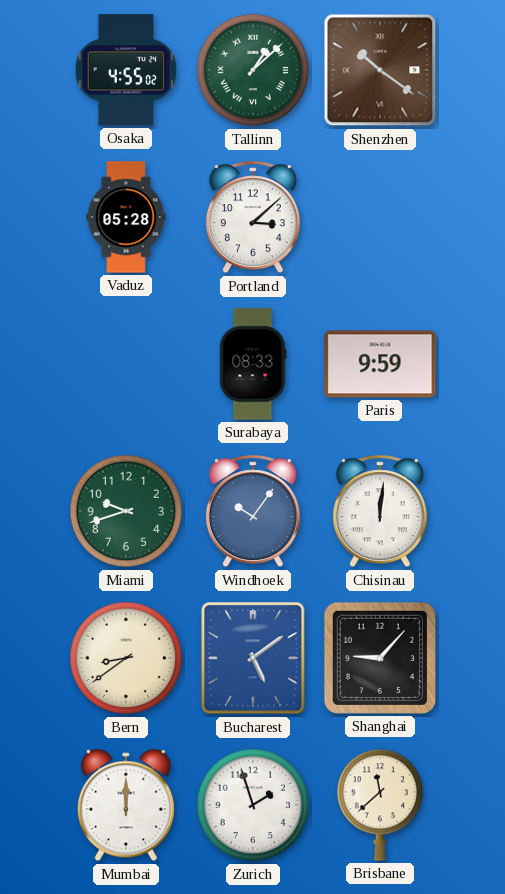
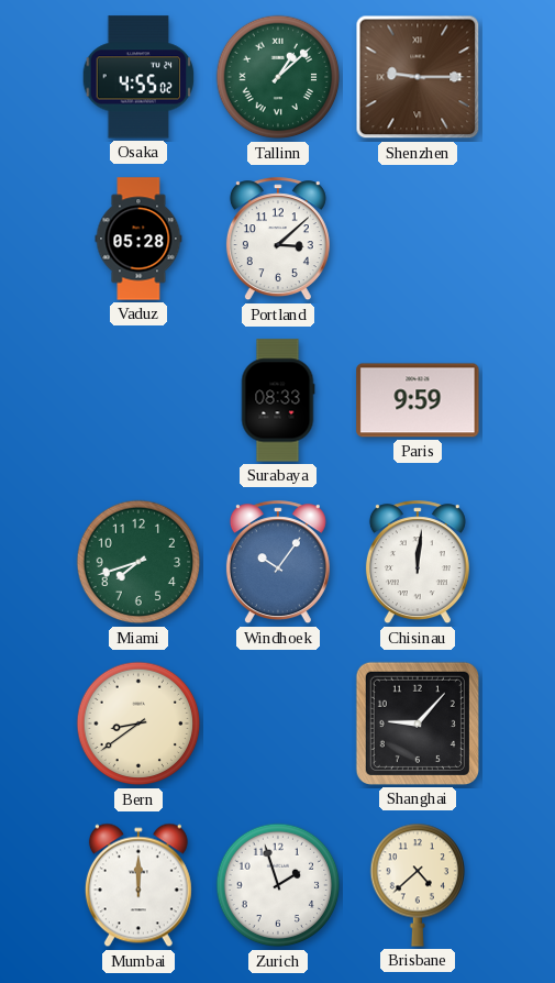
Shenzhen: 10:21 -> 9:15
Miami: 9:42 -> 7:42
Bucharest: 5:09 -> none
Brisbane: 11:38 -> 4:38
